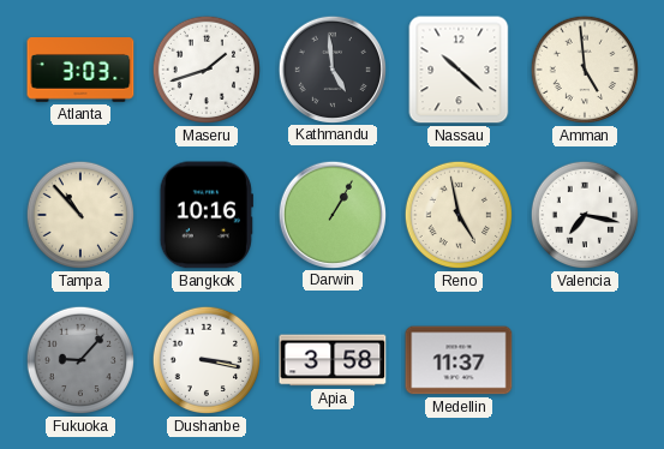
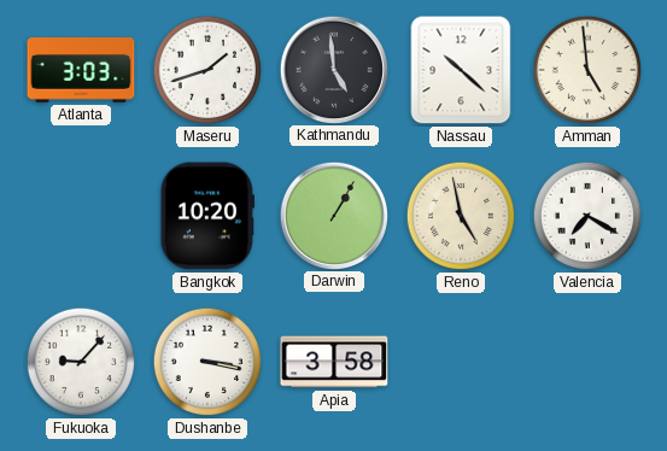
Tampa: 10:53 -> none
Bangkok: 10:16 -> 10:20
Valencia: 7:17 -> 7:20
Fukuoka dial: grey -> white
Medellin: 11:37 -> none
